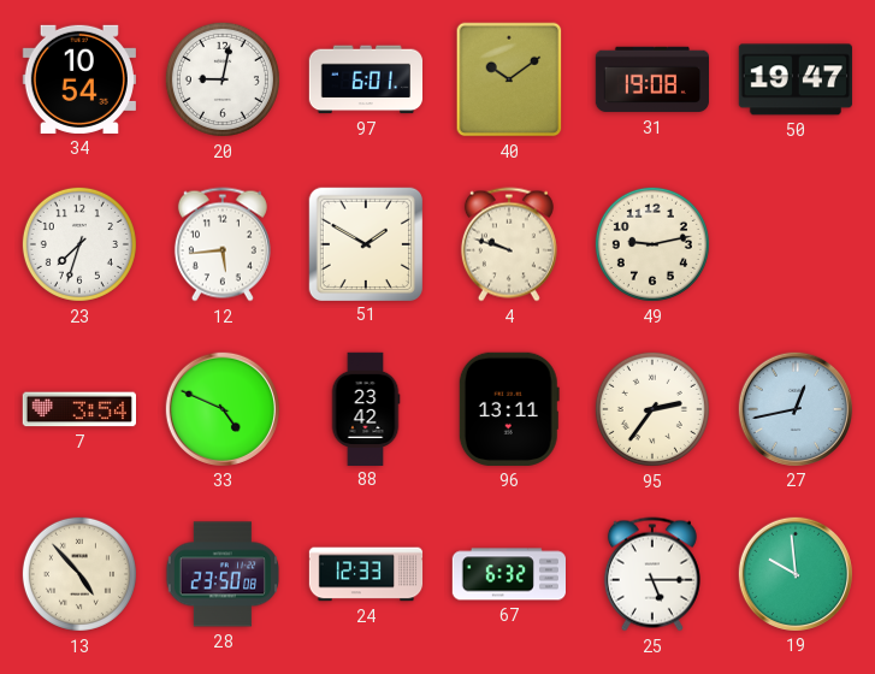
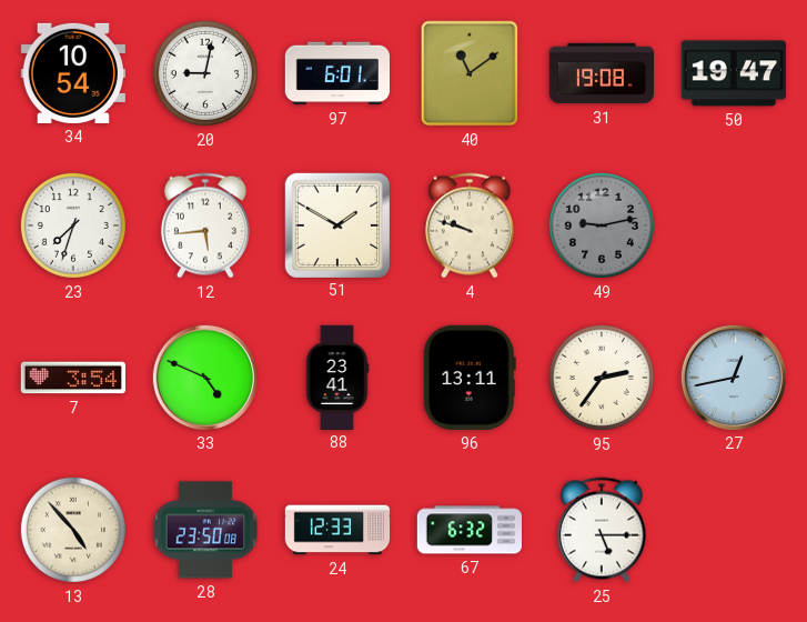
40: 10:09 -> 11:09
49 dial: cream -> grey
88: 23:42 -> 23:41
19: 9:59 -> none
